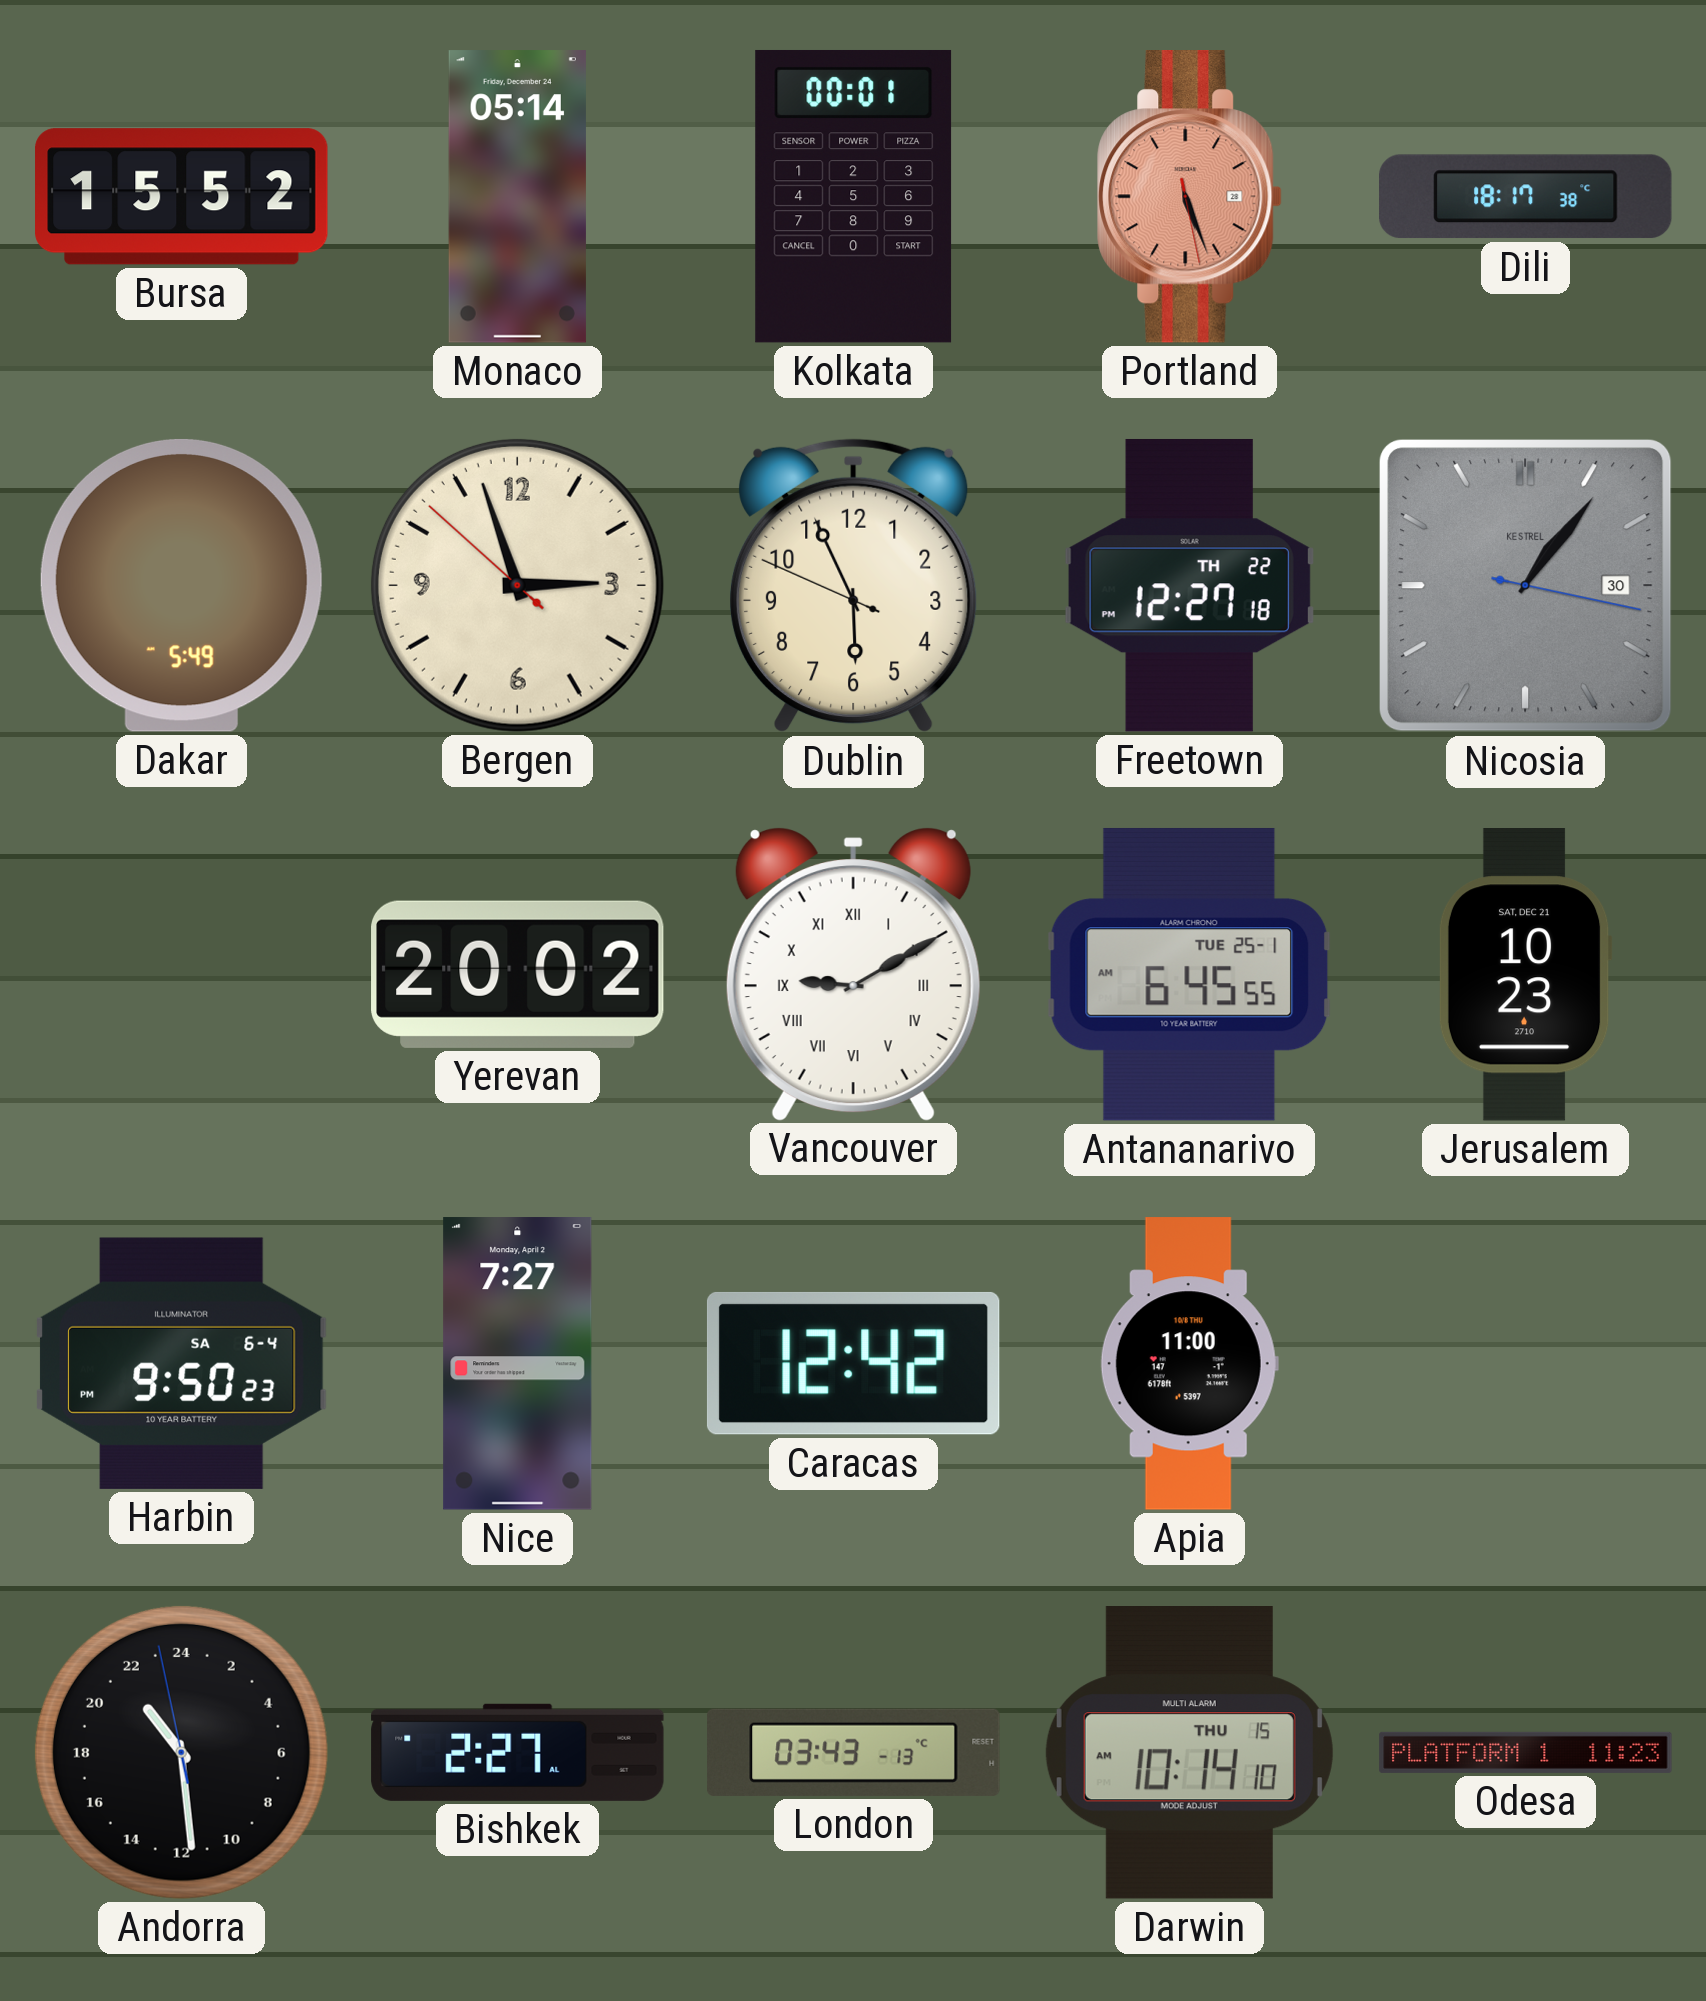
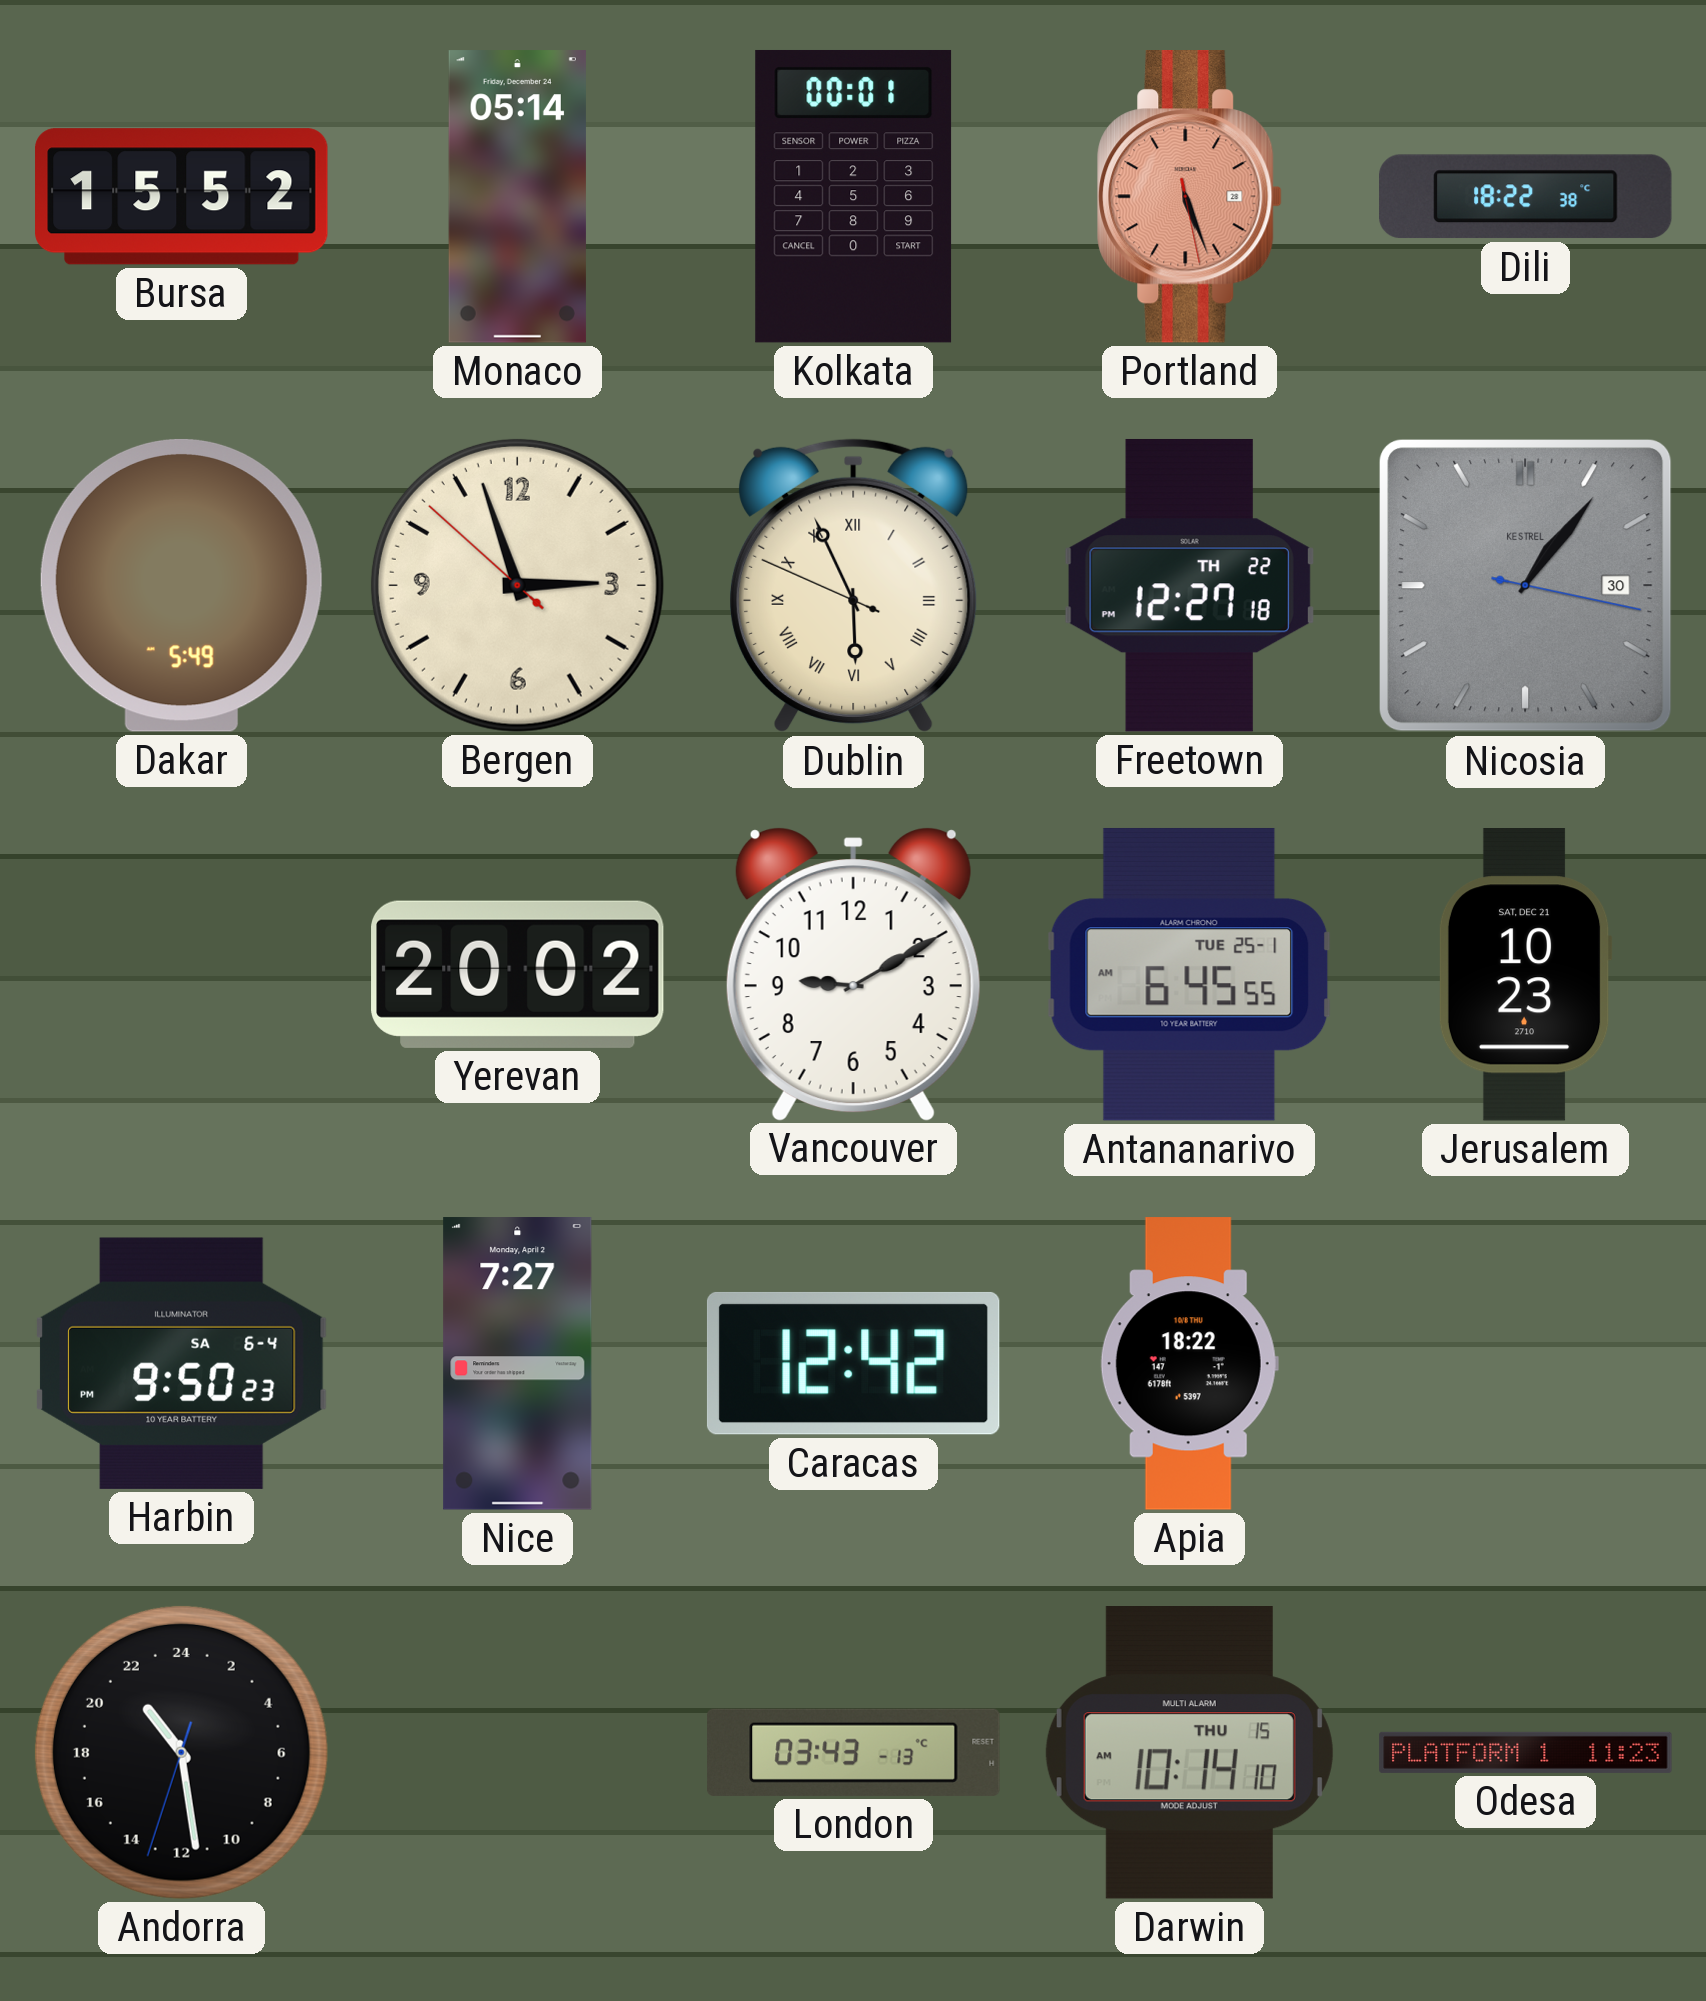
Dili: 18:17 -> 18:22
Dublin numerals: Arabic -> Roman
Vancouver numerals: Roman -> Arabic
Apia: 11:00 -> 18:22
Andorra: 21:28:58 -> 21:28:33
Bishkek: 2:27 -> none
